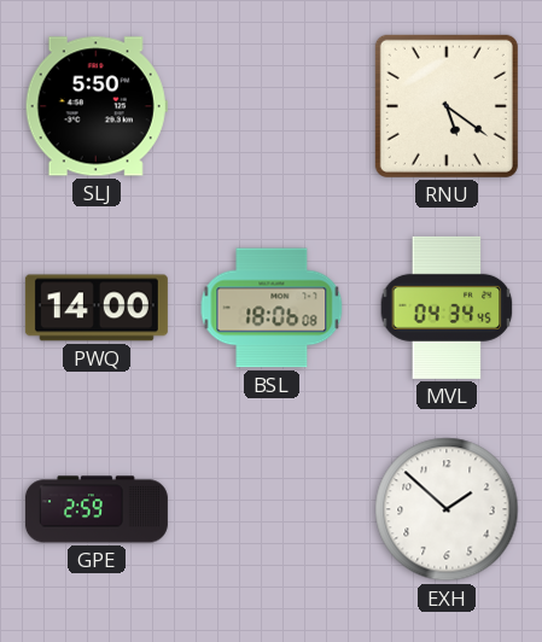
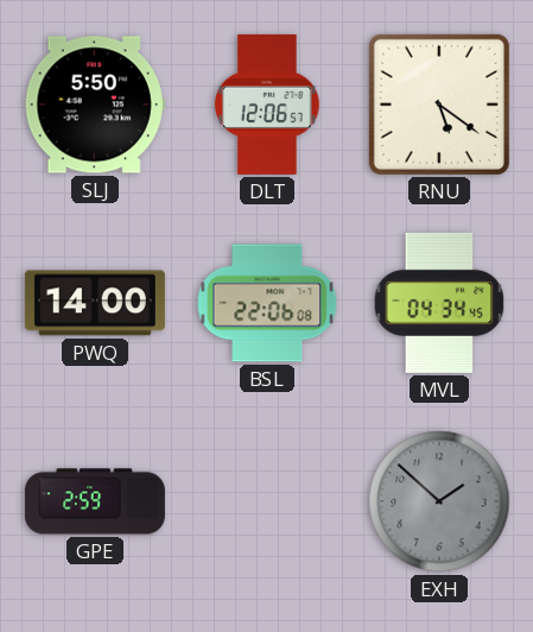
DLT: none -> 12:06
BSL: 18:06 -> 22:06
EXH dial: white -> grey
